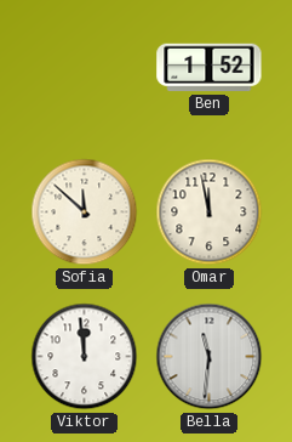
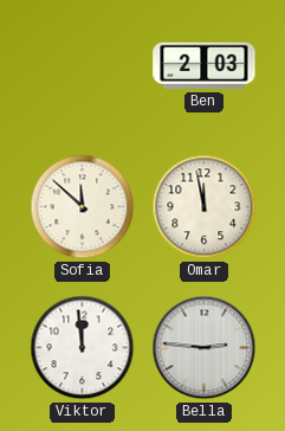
Ben: 1:52 -> 2:03
Bella: 11:31 -> 2:46
